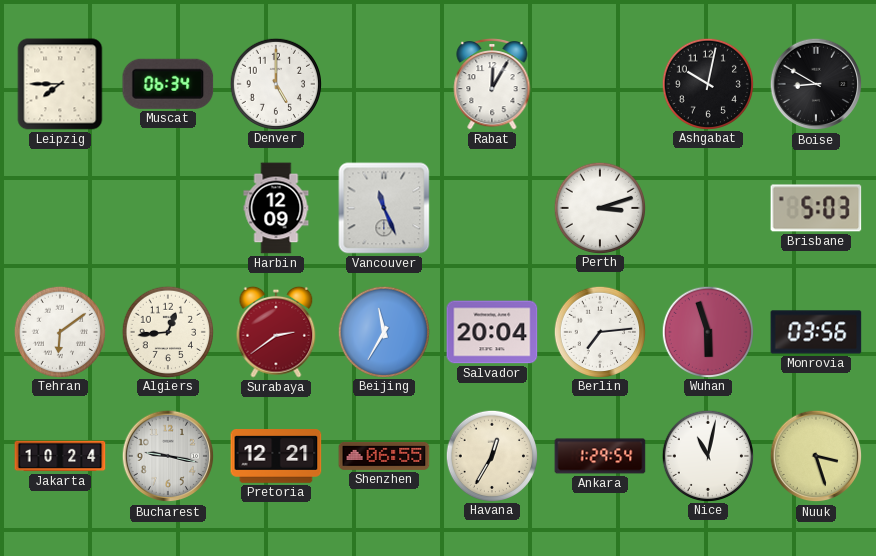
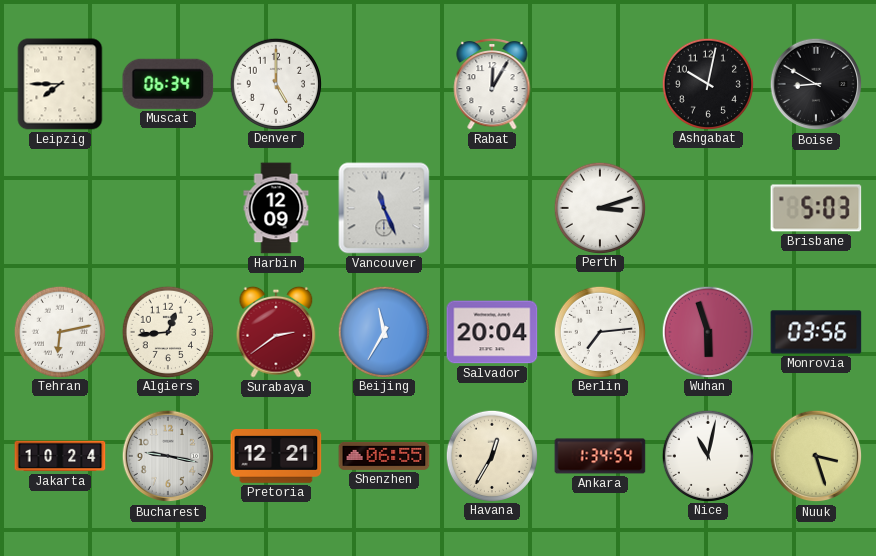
Tehran: 6:09 -> 6:13
Ankara: 1:29 -> 1:34
